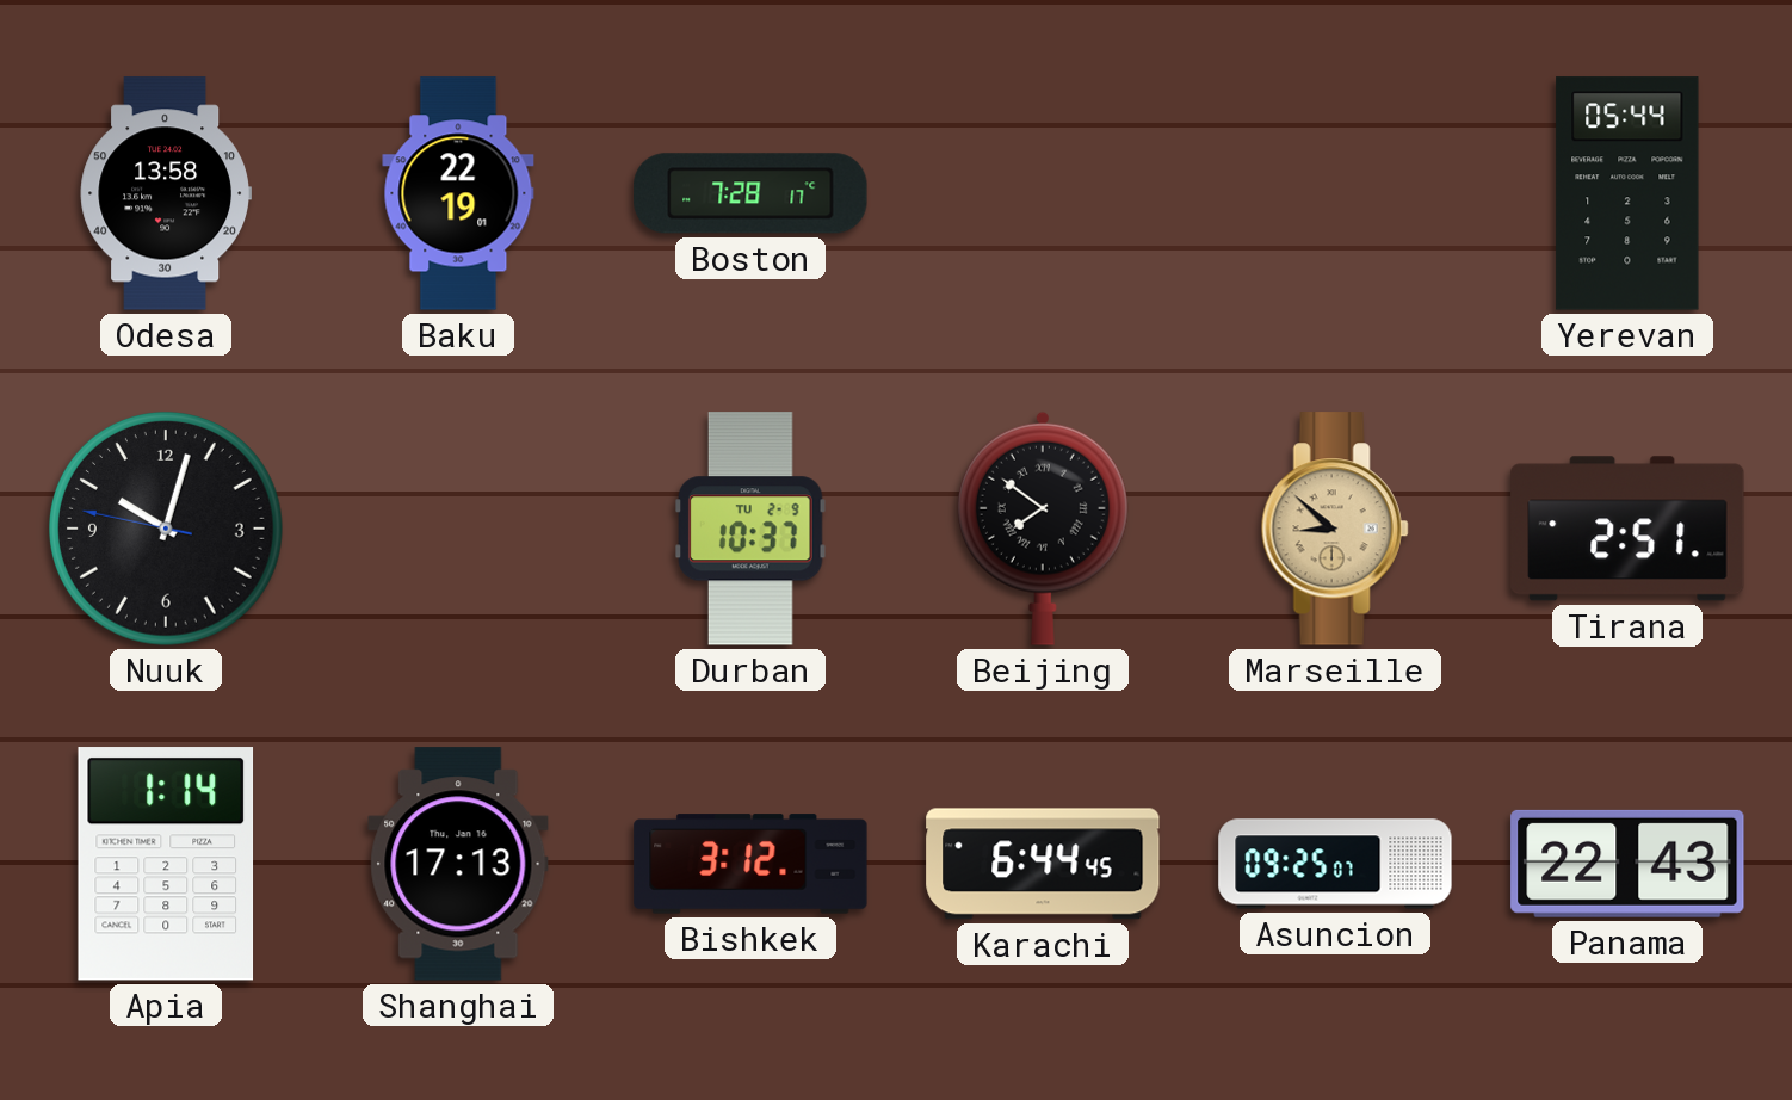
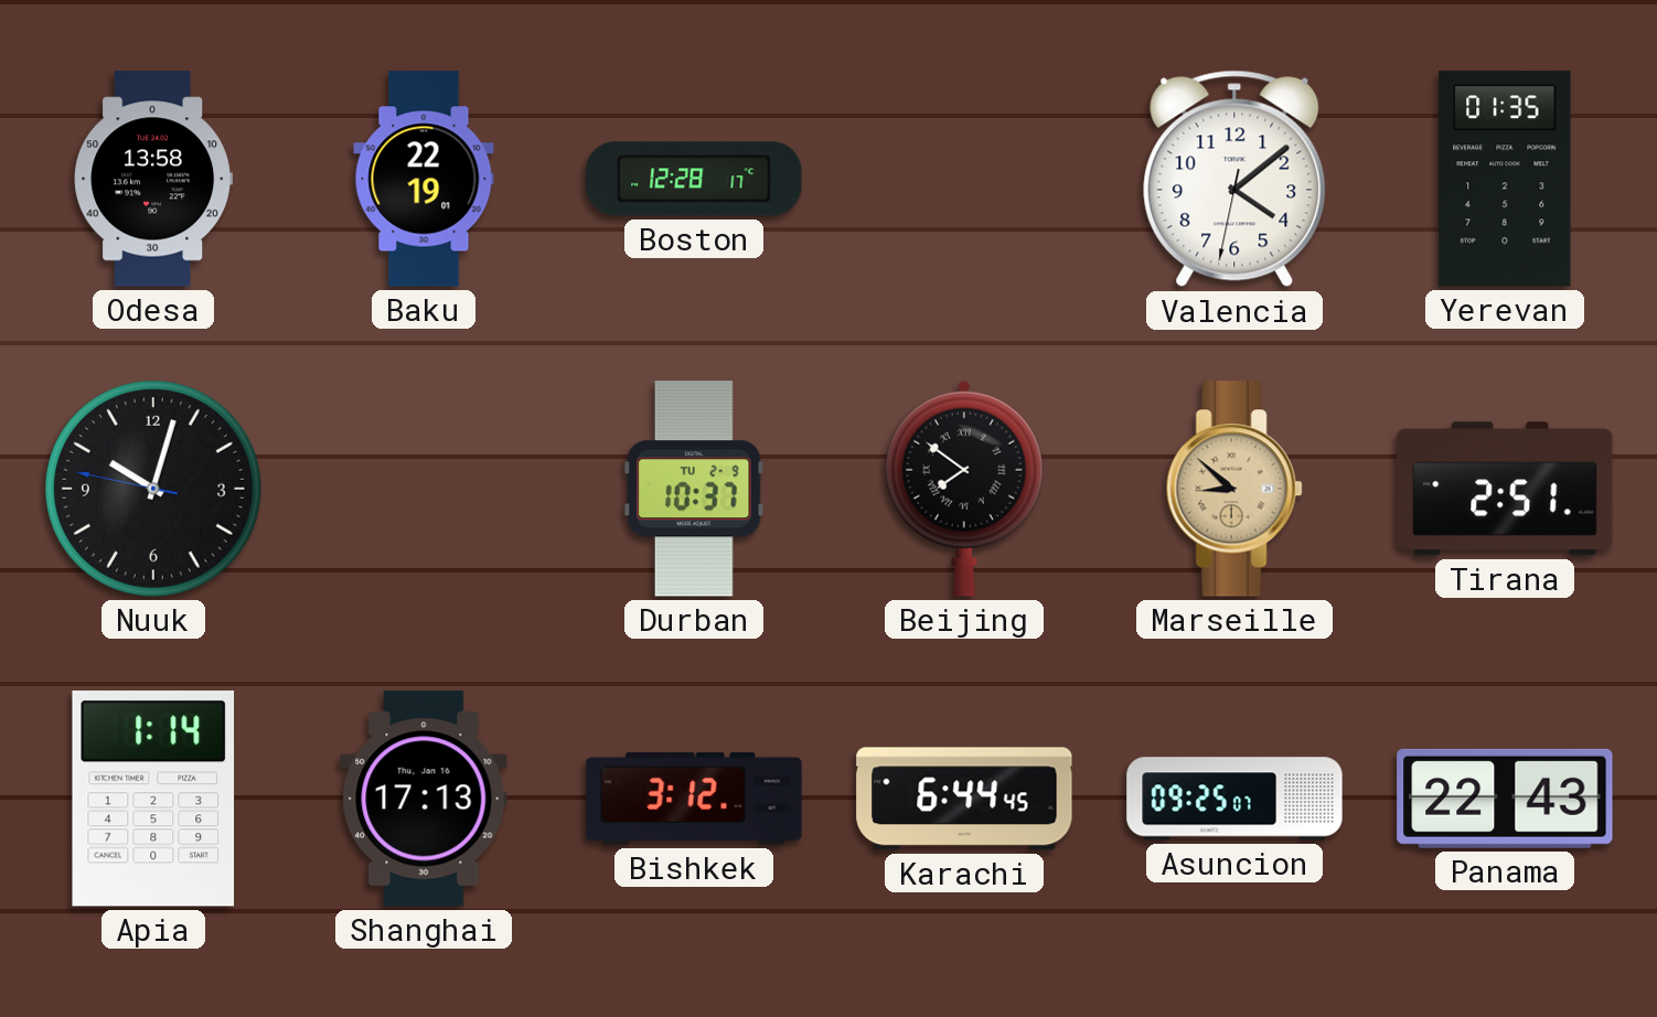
Boston: 7:28 -> 12:28
Valencia: none -> 4:08
Yerevan: 05:44 -> 01:35
